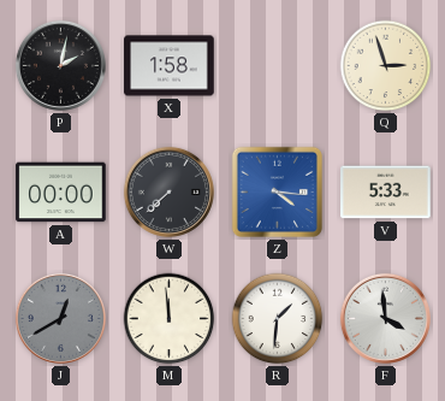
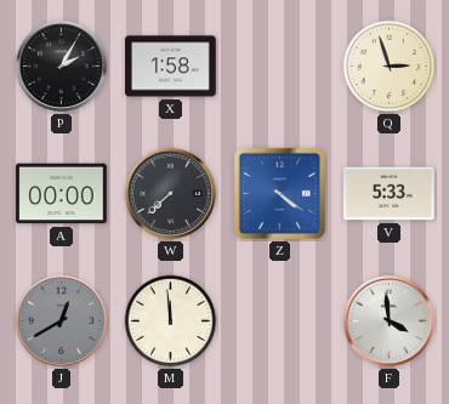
P: 2:02 -> 2:05
Z: 4:16 -> 4:21
R: 1:31 -> none
